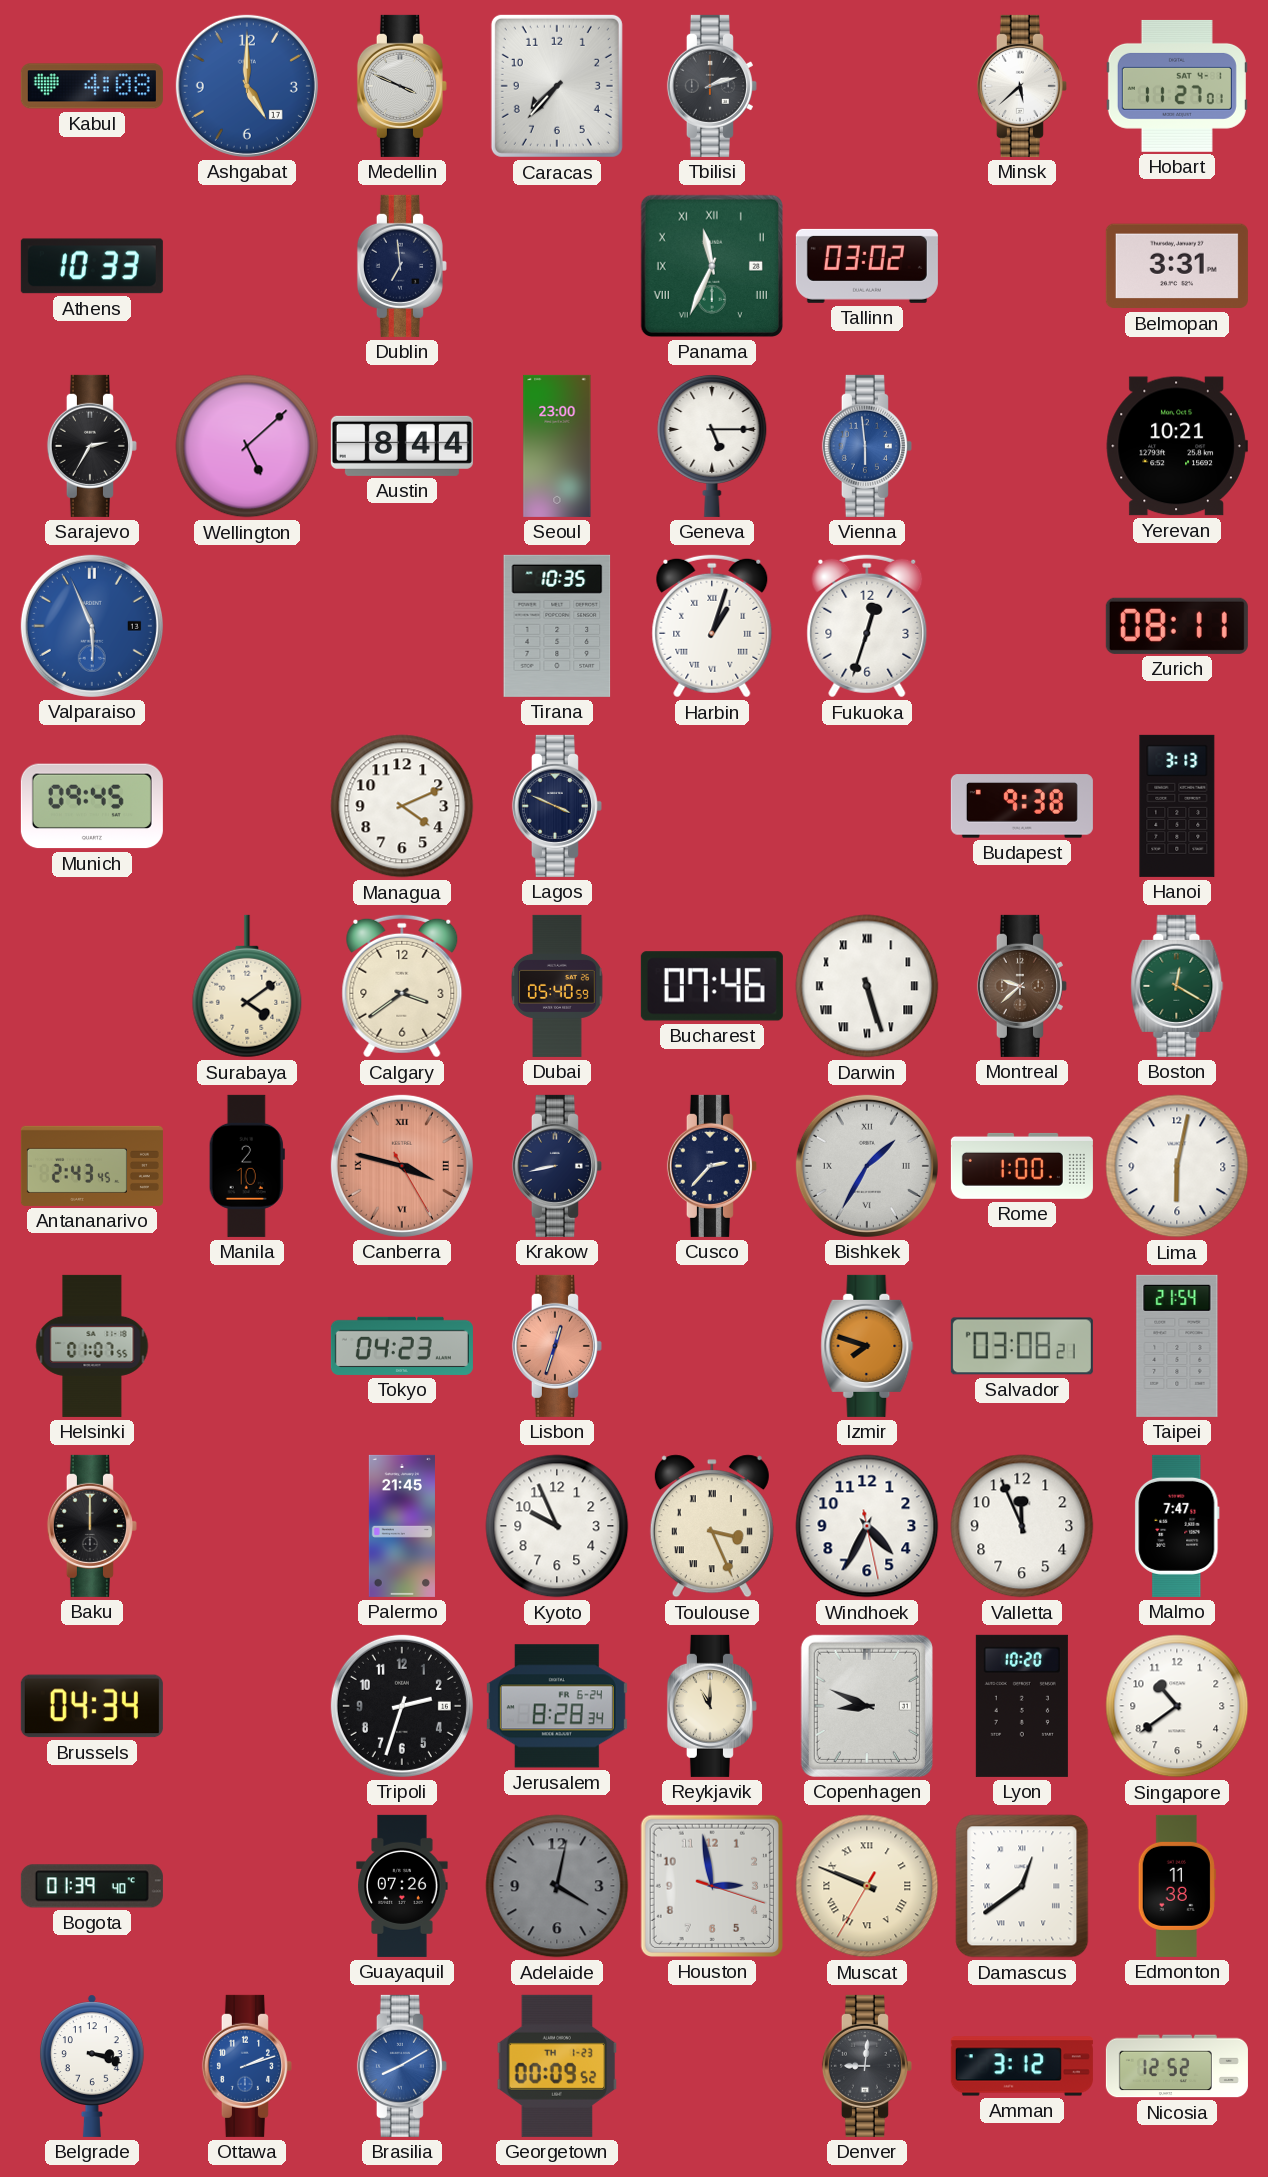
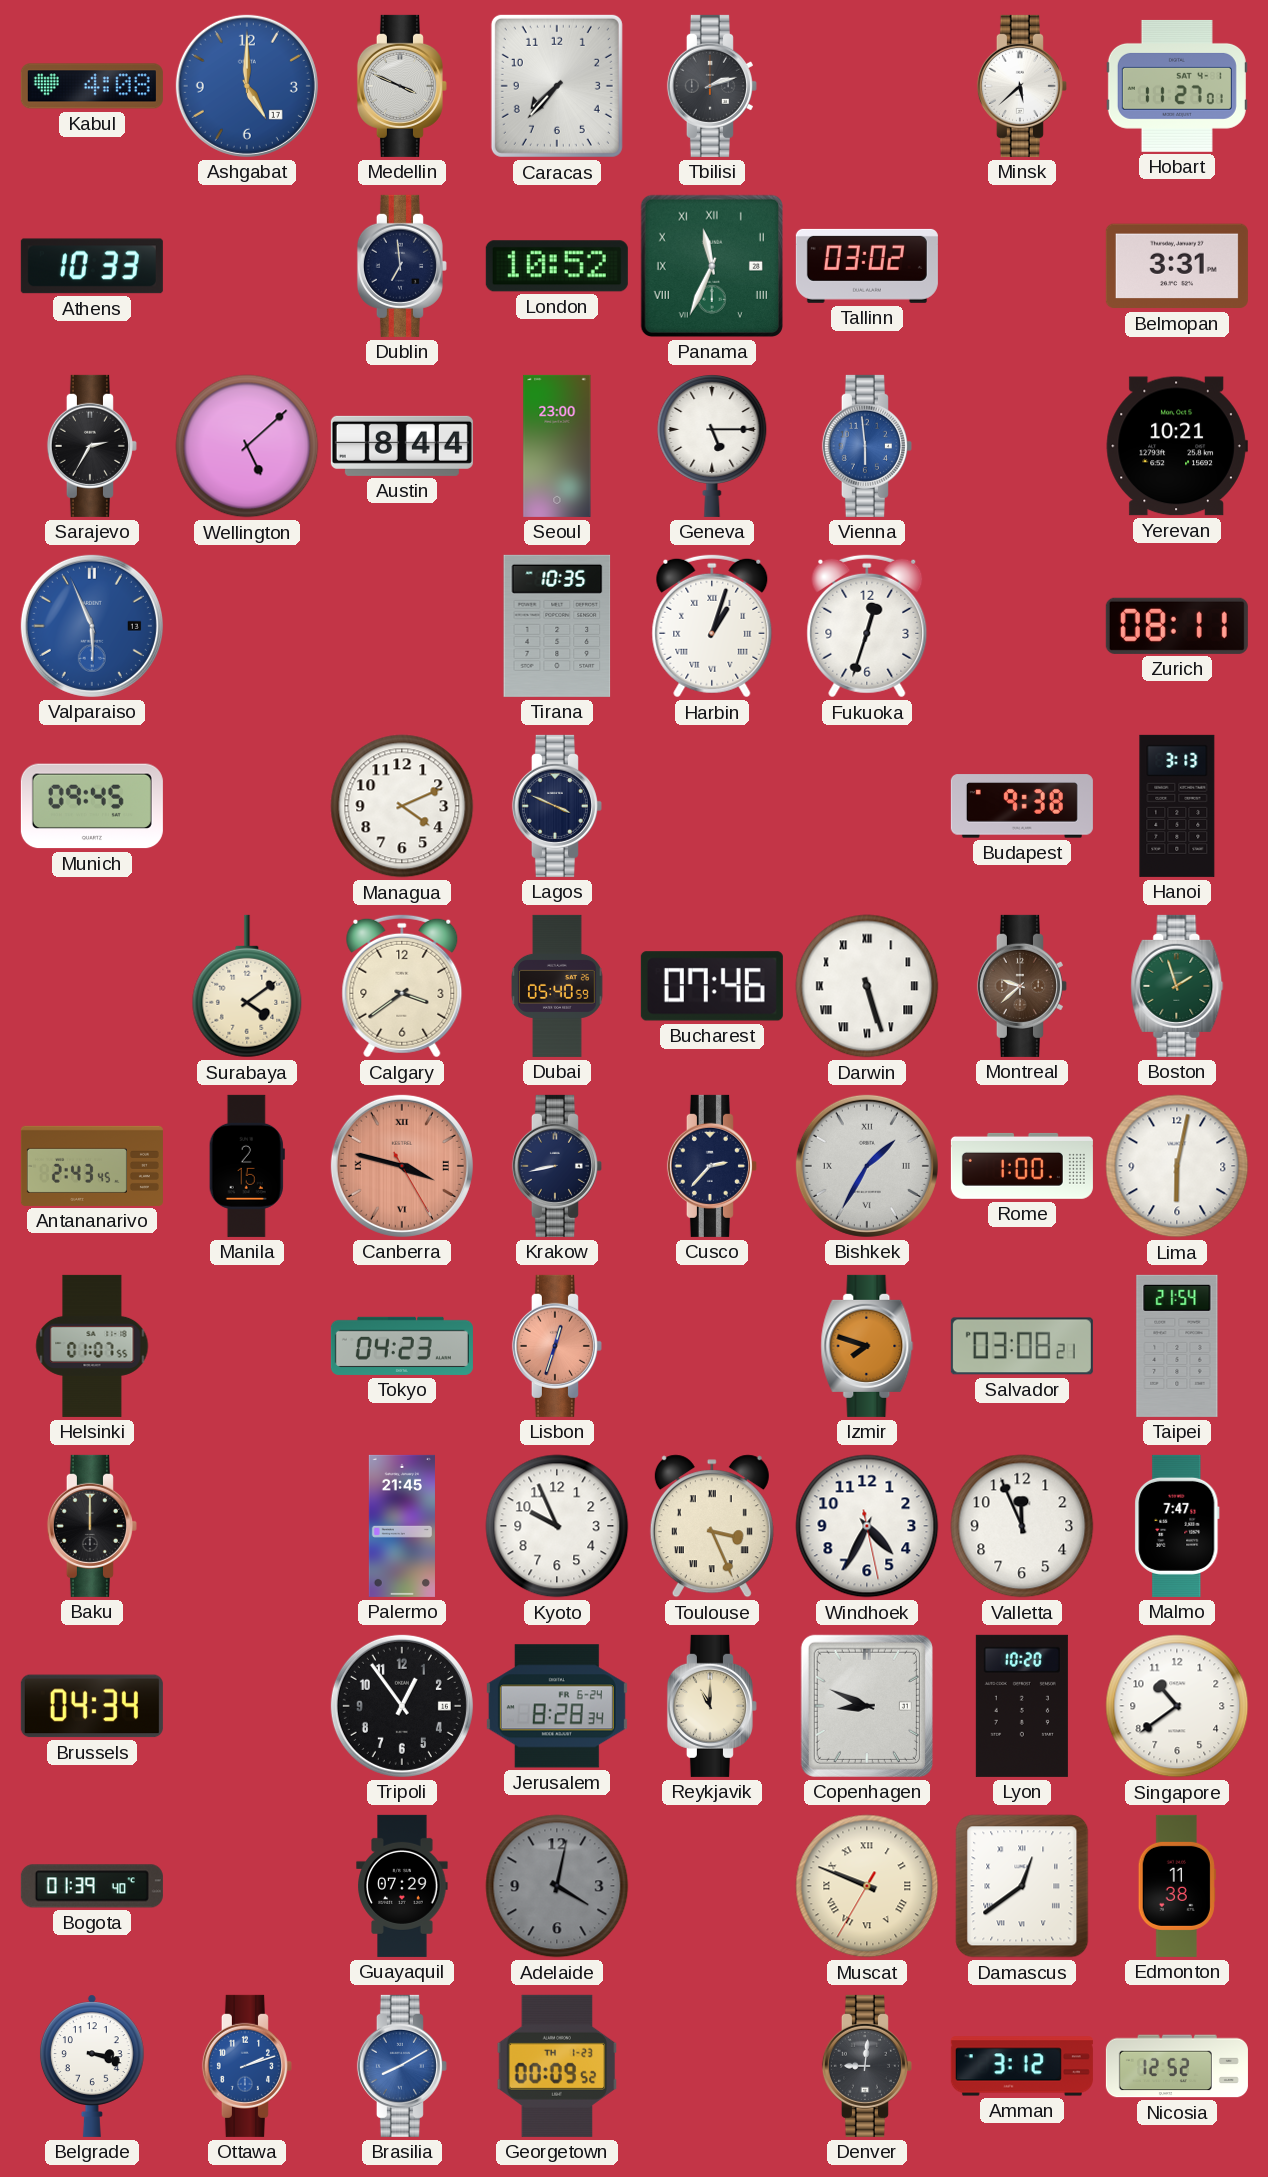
London: none -> 10:52
Boston: 12:20 -> 1:57
Manila: 2:10 -> 2:15
Tripoli: 2:33 -> 12:54
Guayaquil: 07:26 -> 07:29
Houston: 2:58 -> none
